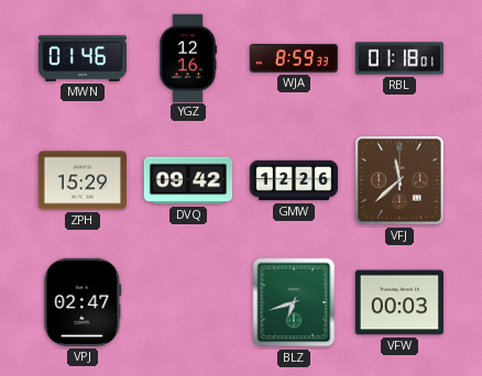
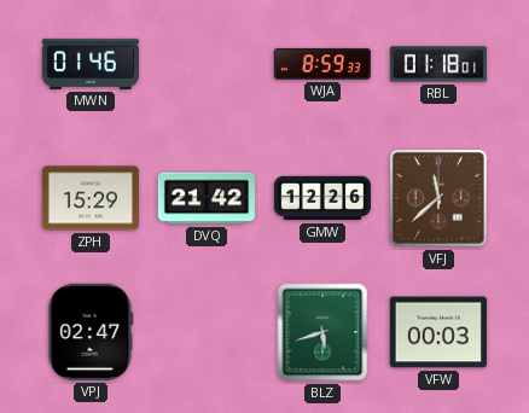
YGZ: 12:16 -> none
DVQ: 09:42 -> 21:42
BLZ: 6:42 -> 5:42
